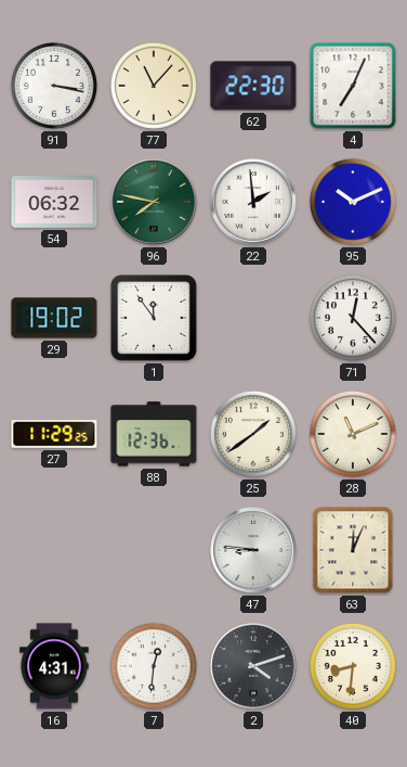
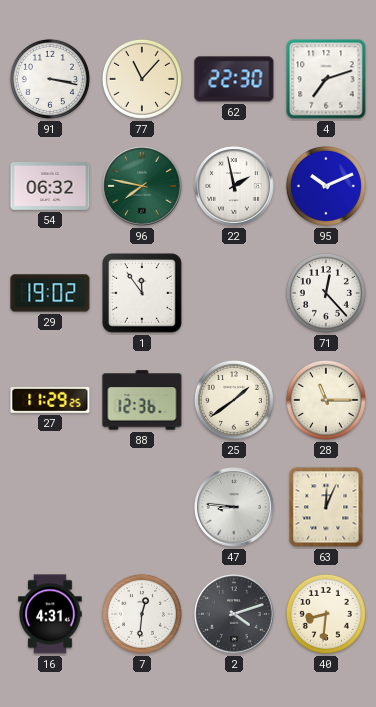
4: 7:04 -> 7:12
22: 1:59 -> 1:58
28: 11:11 -> 11:15
